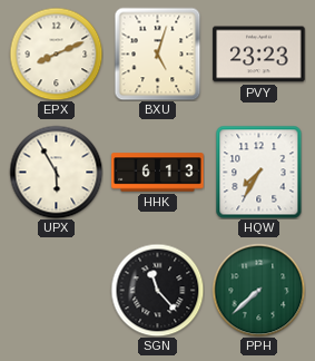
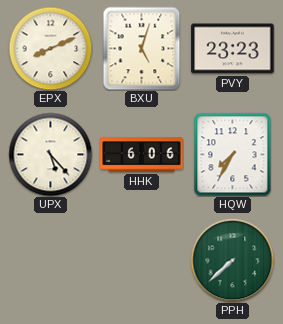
UPX: 5:55 -> 5:23
HHK: 6:13 -> 6:06
SGN: 11:23 -> none
